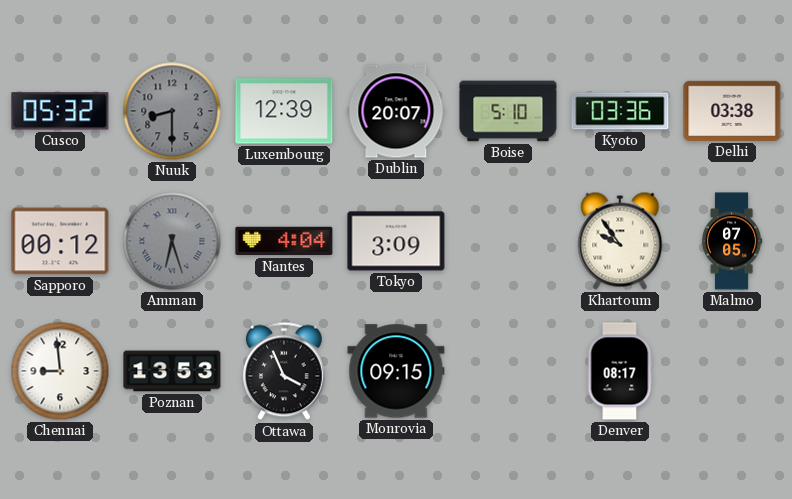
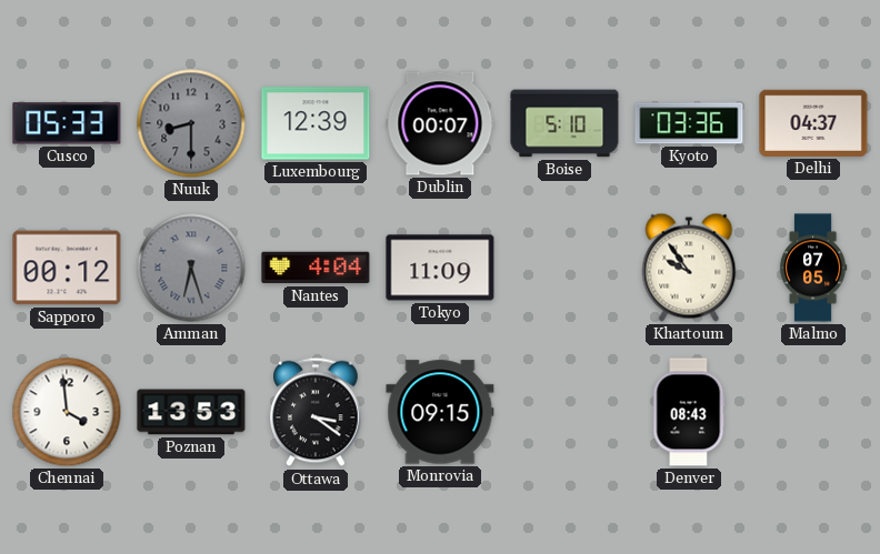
Cusco: 05:32 -> 05:33
Dublin: 20:07 -> 00:07
Delhi: 03:38 -> 04:37
Tokyo: 3:09 -> 11:09
Chennai: 8:59 -> 3:59
Ottawa: 3:56 -> 3:21
Denver: 08:17 -> 08:43
